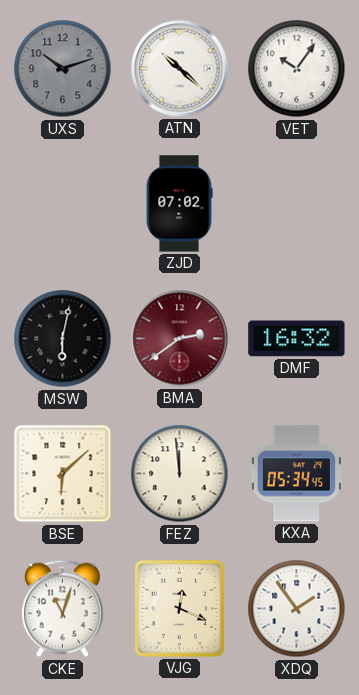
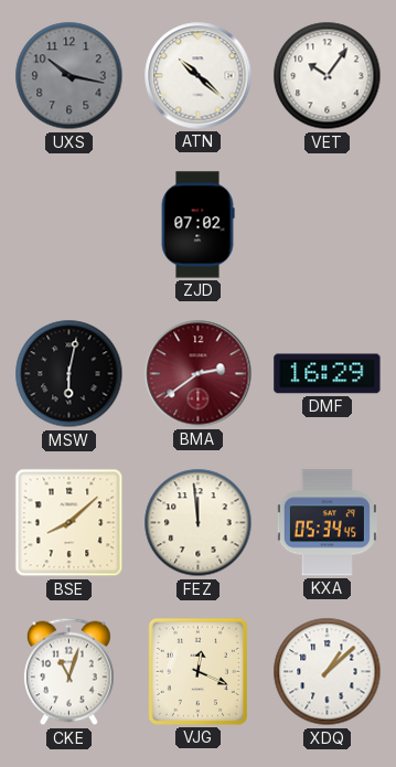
UXS: 10:12 -> 10:17
DMF: 16:32 -> 16:29
BSE: 6:08 -> 8:08
XDQ: 1:54 -> 1:08
